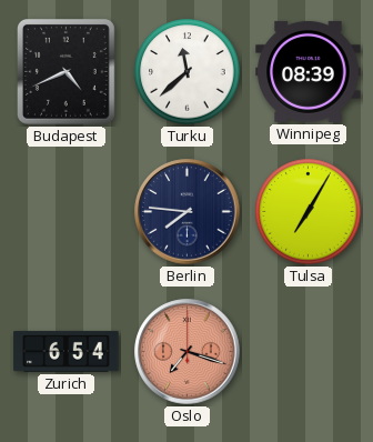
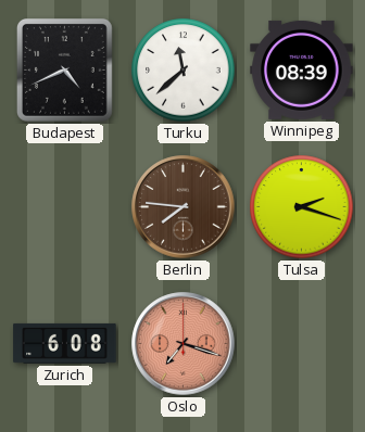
Berlin dial: navy -> brown
Tulsa: 7:05 -> 2:18
Zurich: 6:54 -> 6:08
